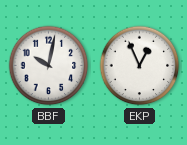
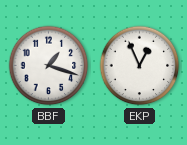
BBF: 10:02 -> 1:18
